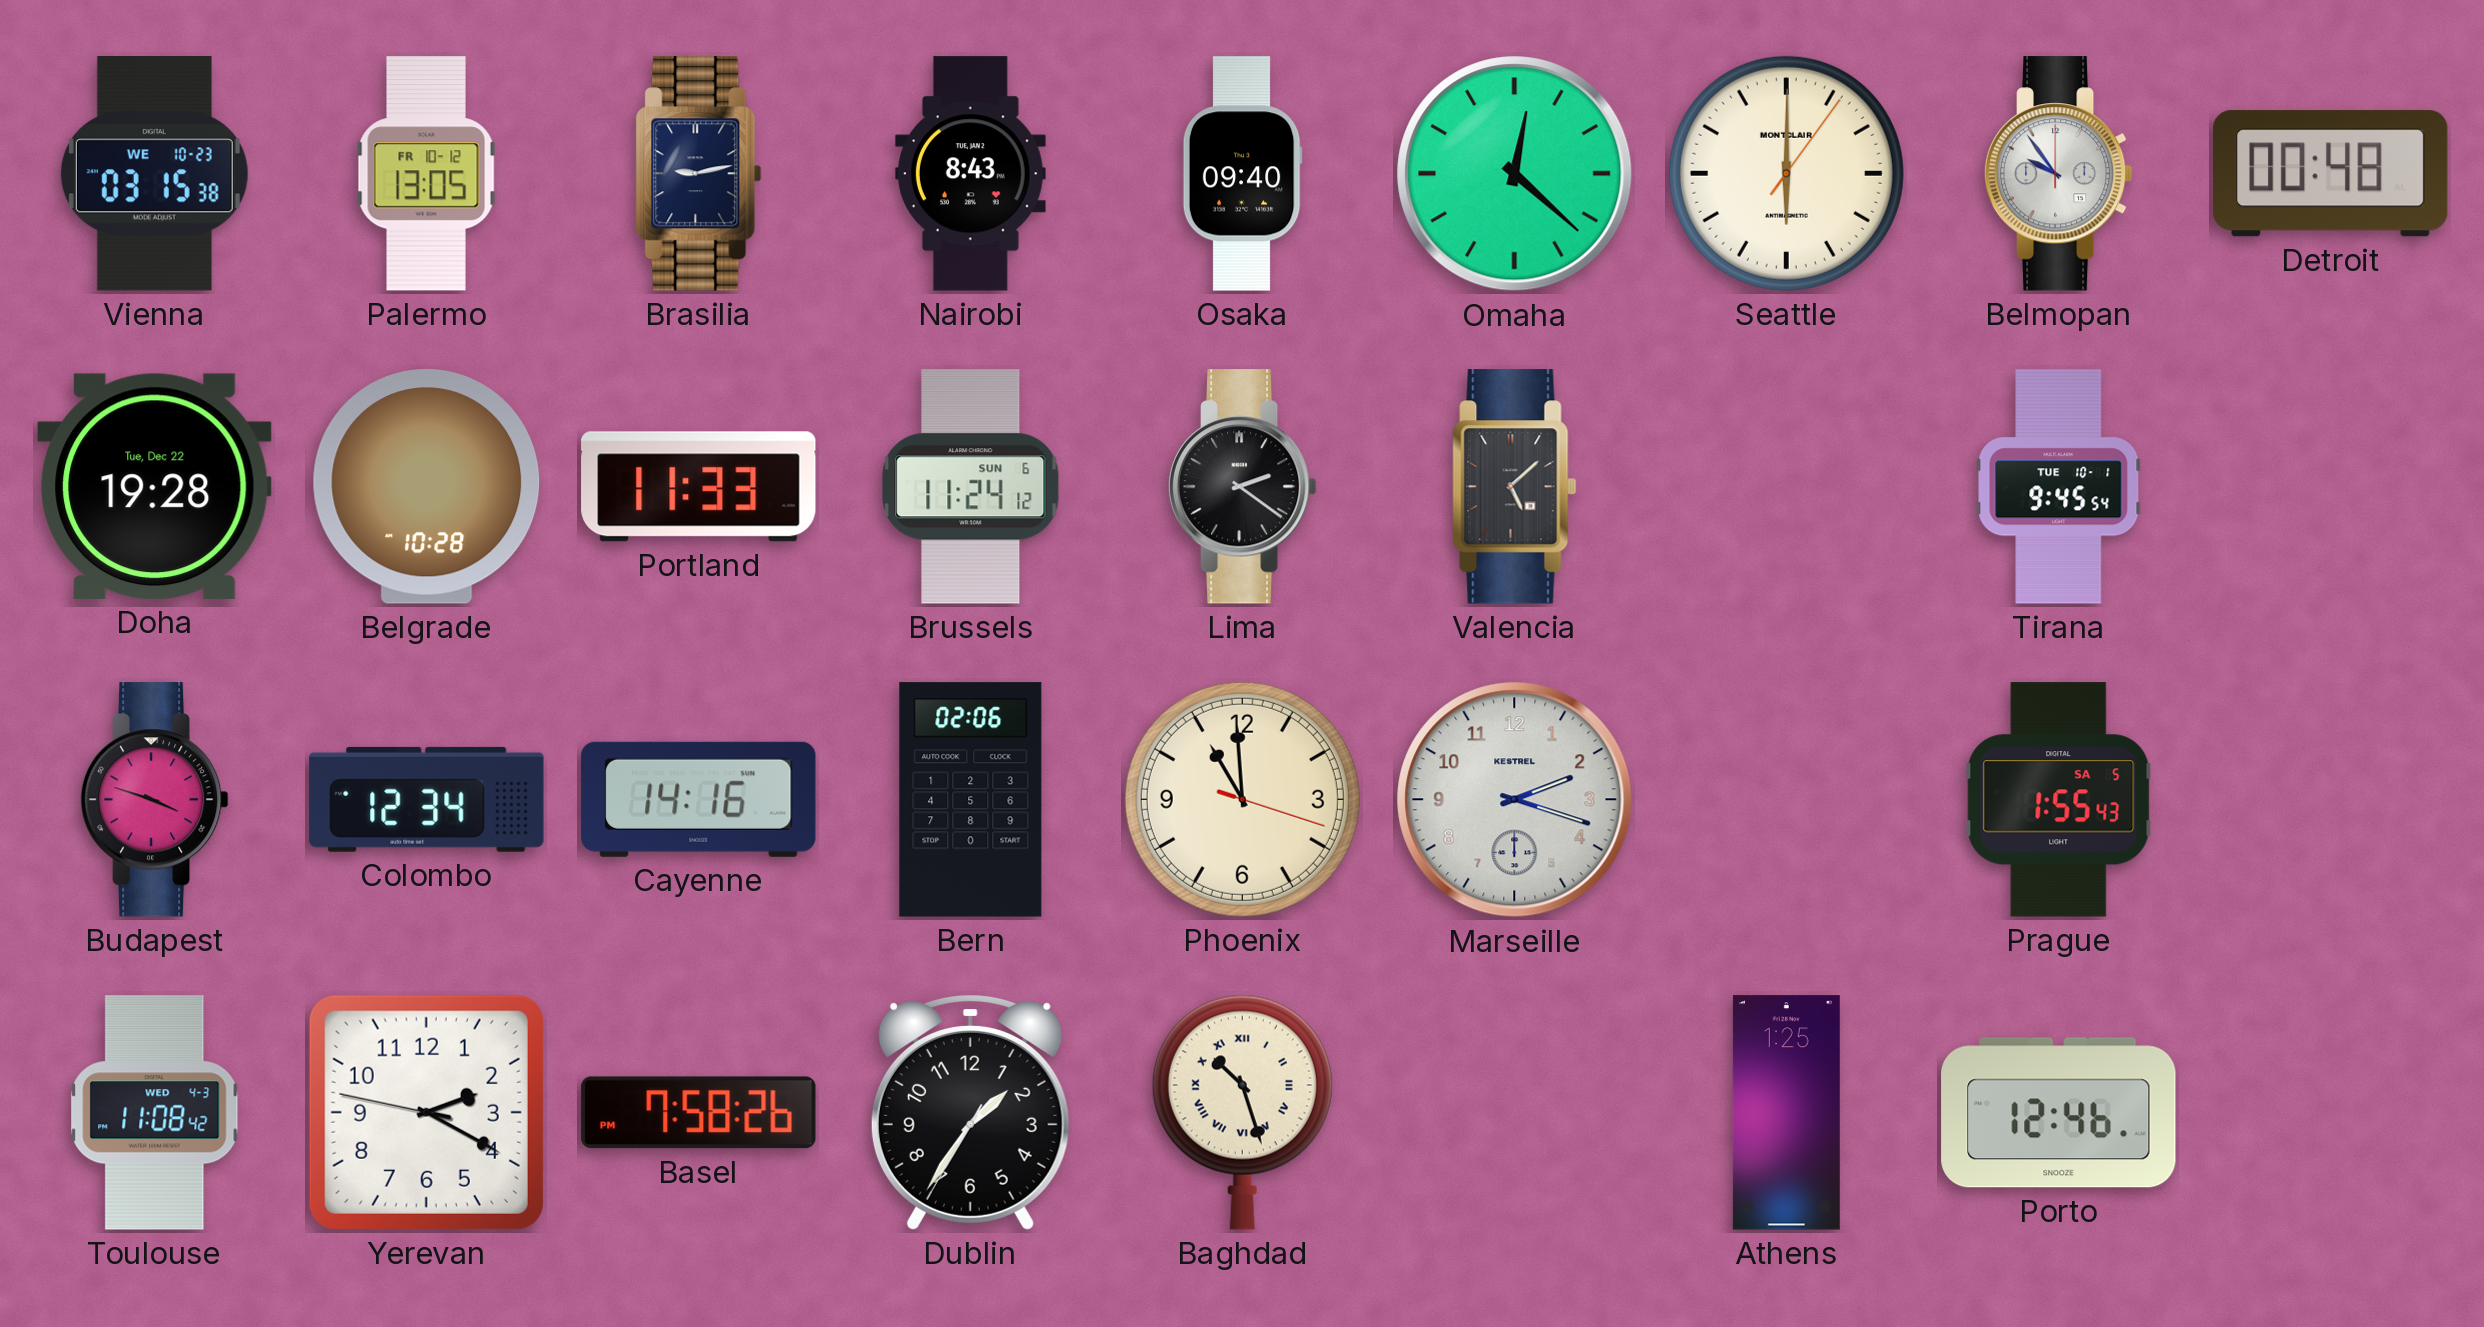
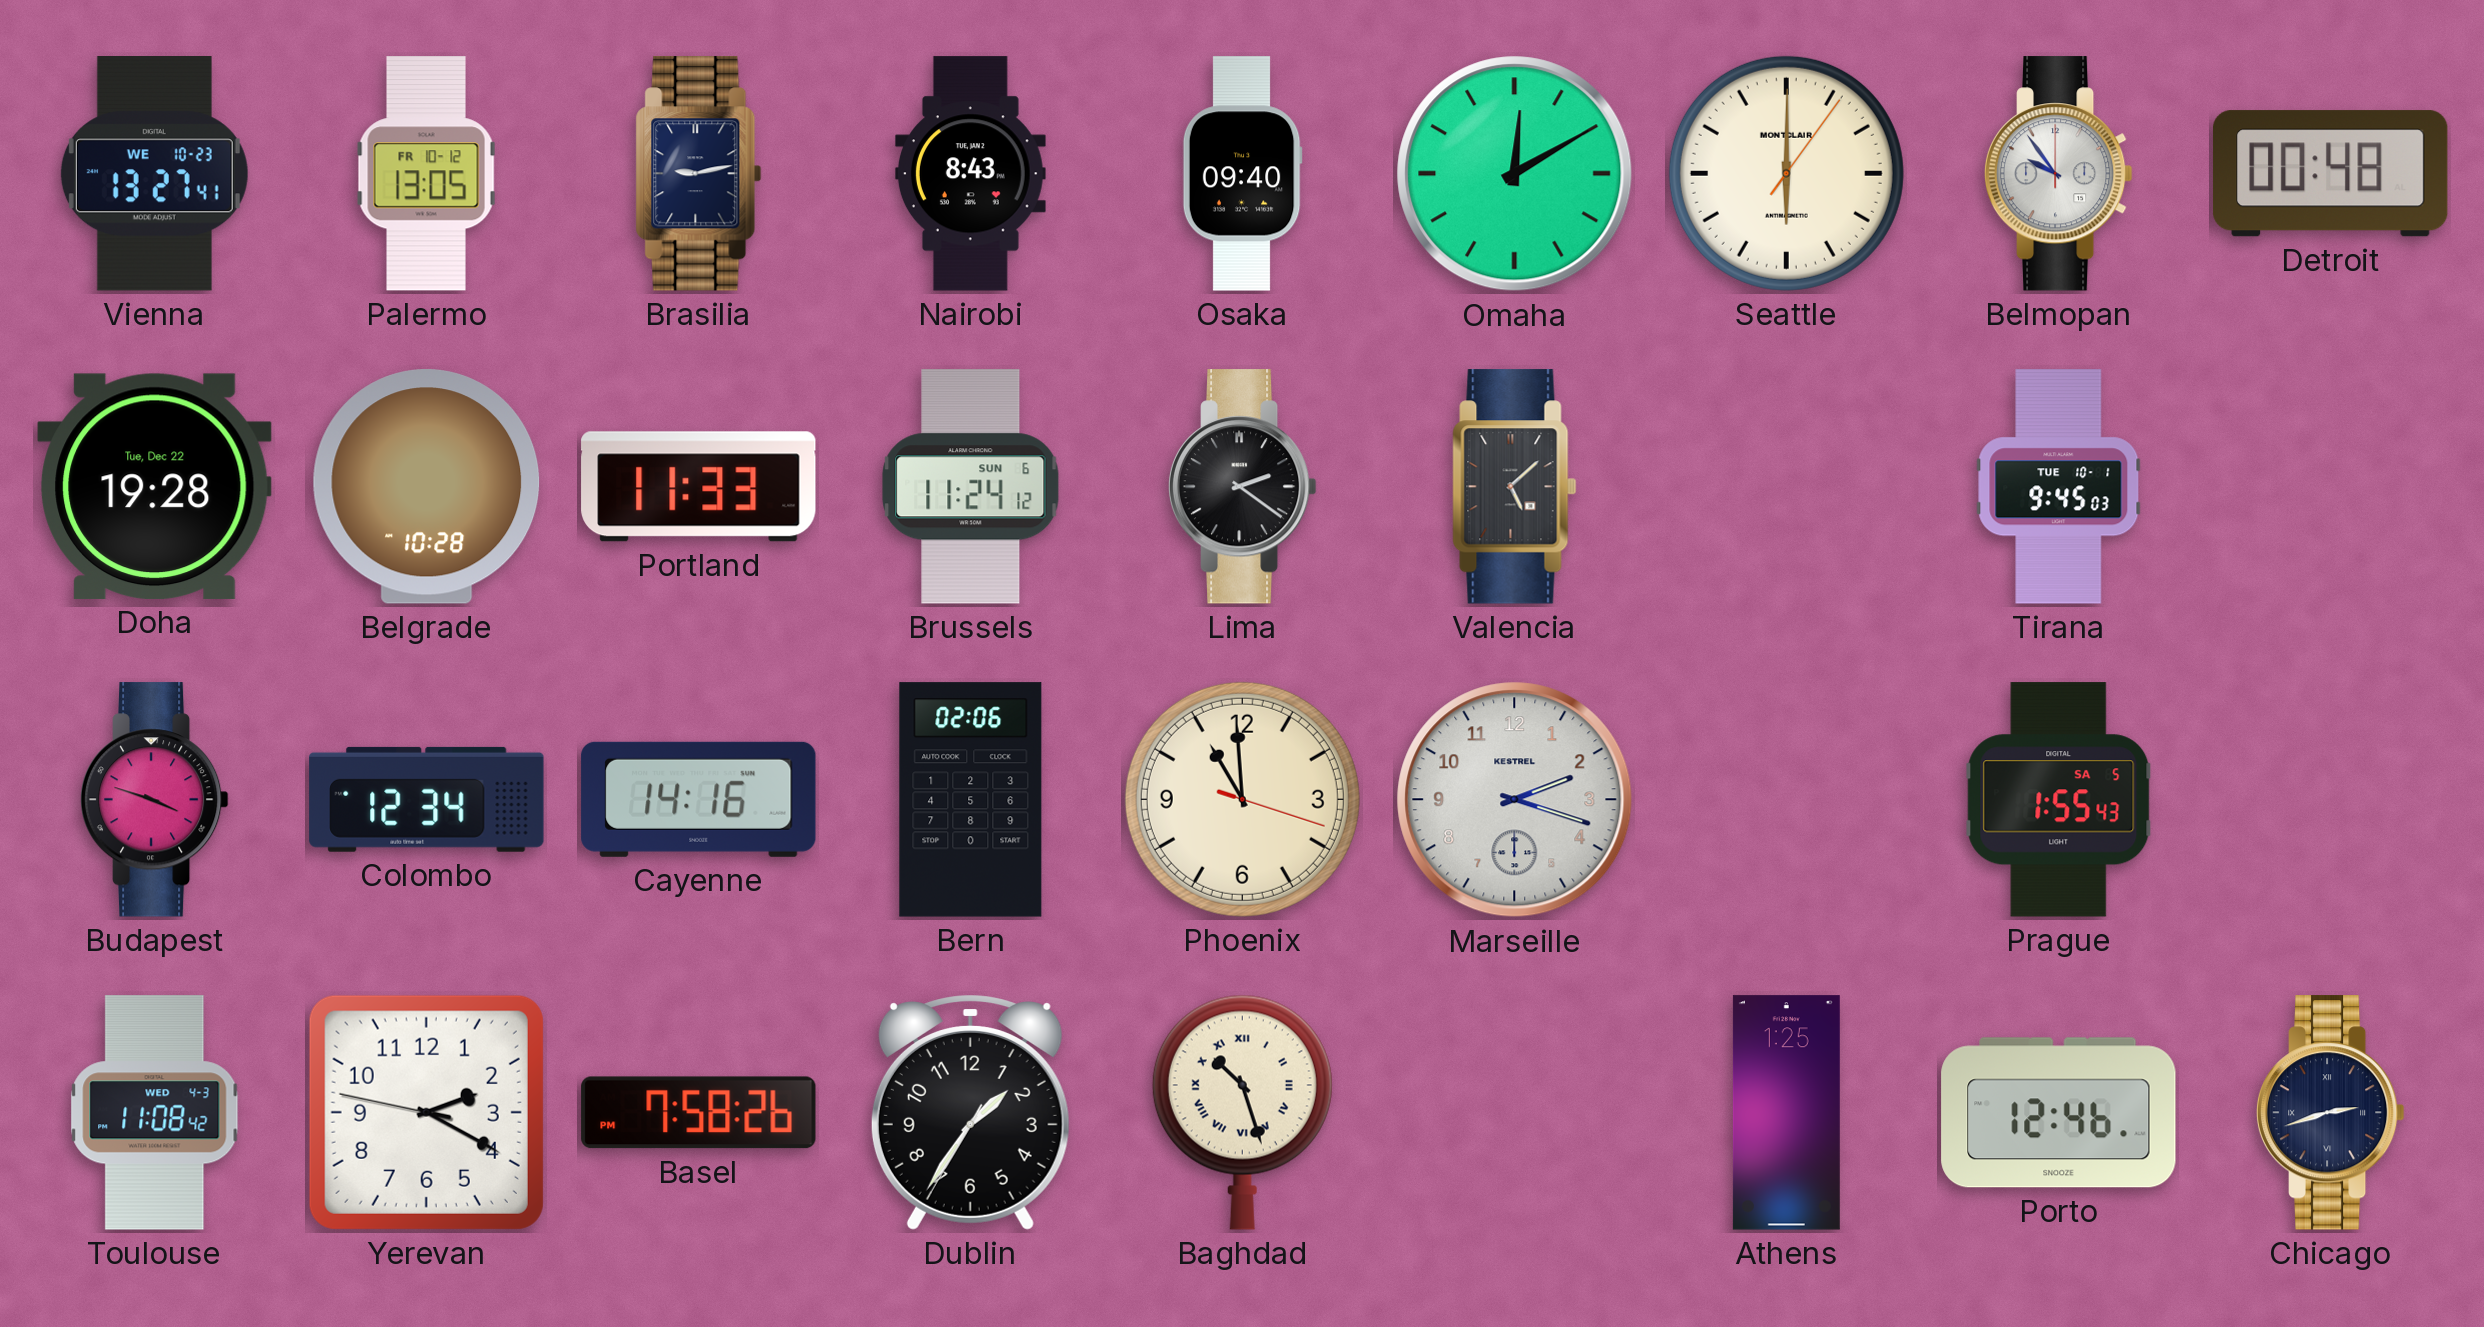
Vienna: 03:15 -> 13:27
Omaha: 12:22 -> 12:10
Tirana: 9:45:54 -> 9:45:03
Chicago: none -> 2:42
